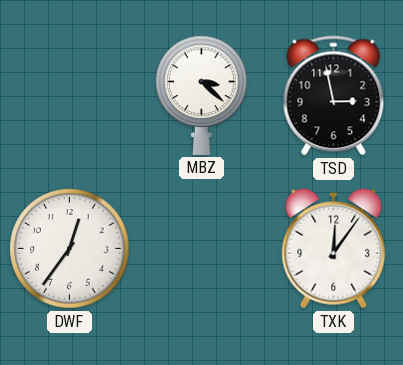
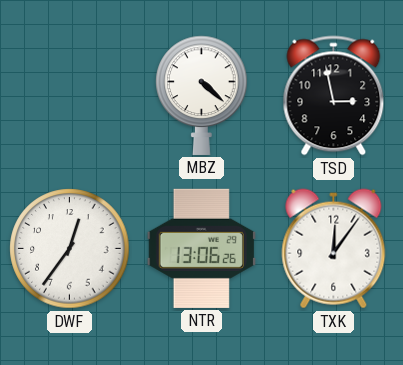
MBZ: 3:22 -> 4:22
NTR: none -> 13:06
